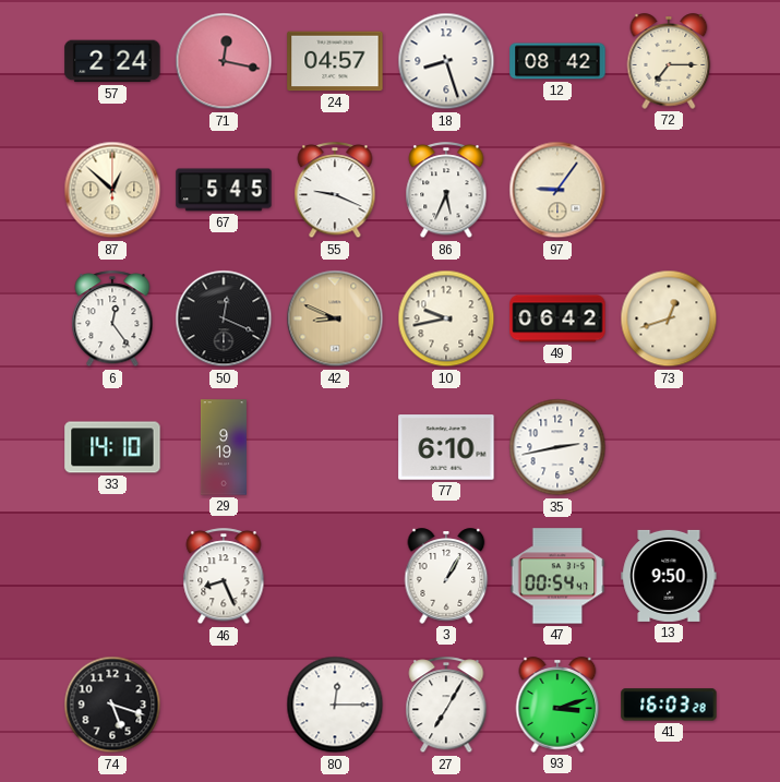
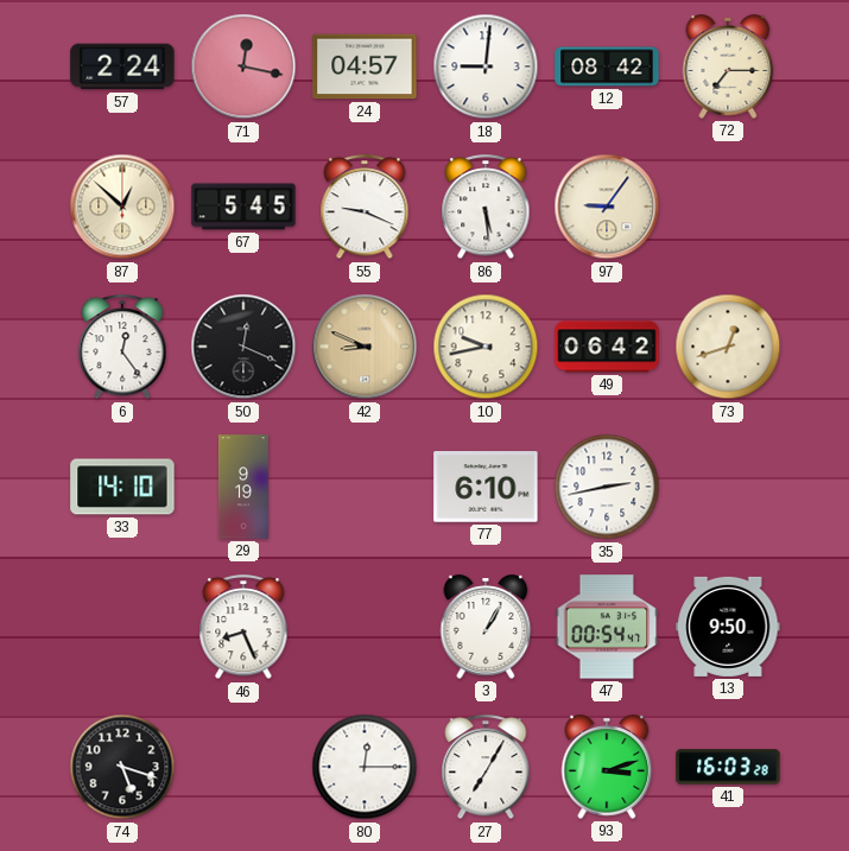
18: 8:27 -> 9:01
86: 5:34 -> 5:29
